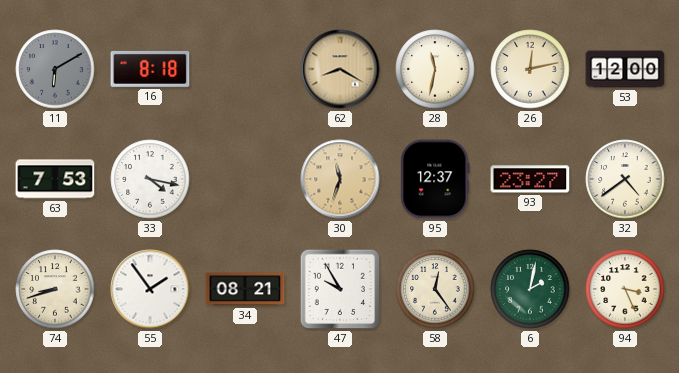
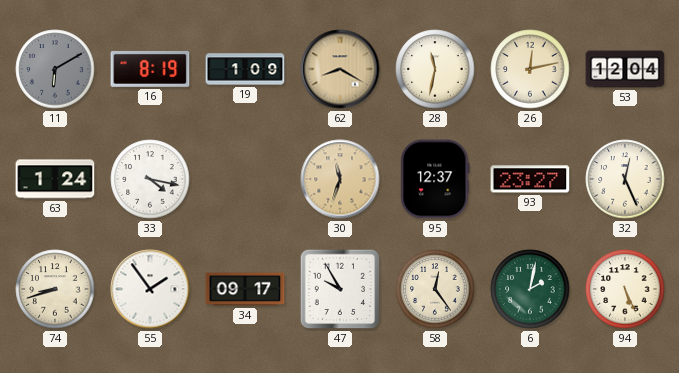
16: 8:18 -> 8:19
19: none -> 1:09
53: 12:00 -> 12:04
63: 7:53 -> 1:24
32: 4:39 -> 12:26
34: 08:21 -> 09:17
94: 3:26 -> 5:26
